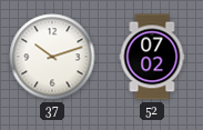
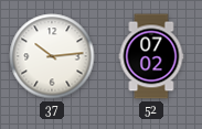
37: 10:12 -> 10:14
